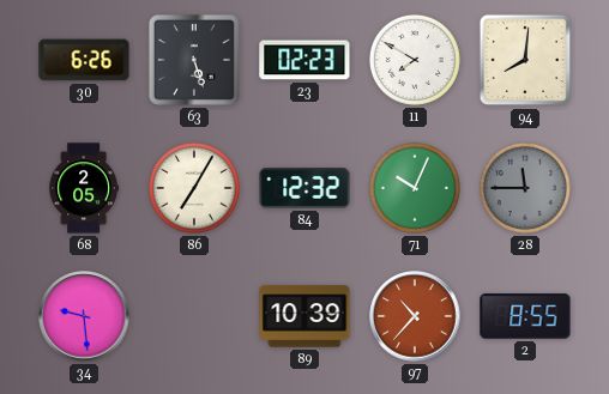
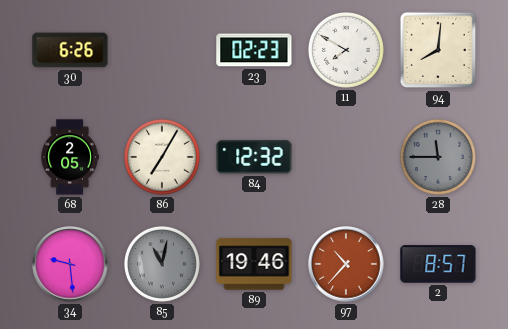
63: 5:27 -> none
71: 10:04 -> none
85: none -> 11:02
89: 10:39 -> 19:46
2: 8:55 -> 8:57
